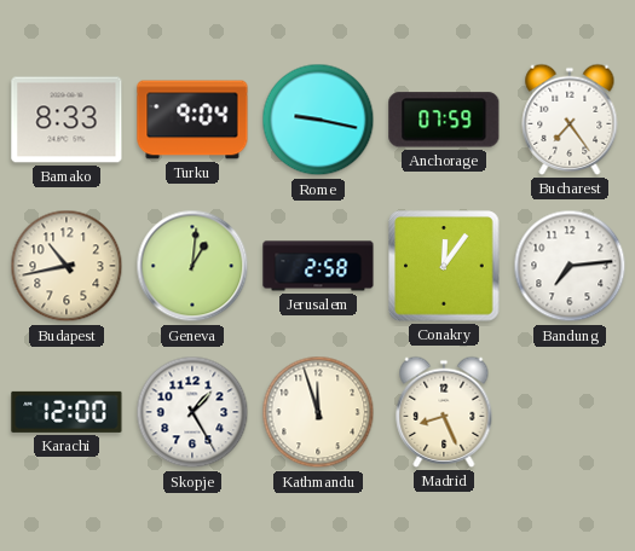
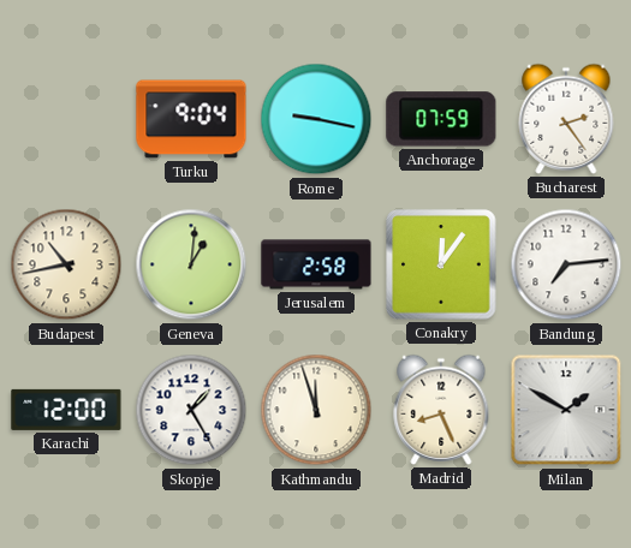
Bamako: 8:33 -> none
Bucharest: 7:24 -> 2:24
Milan: none -> 1:50
